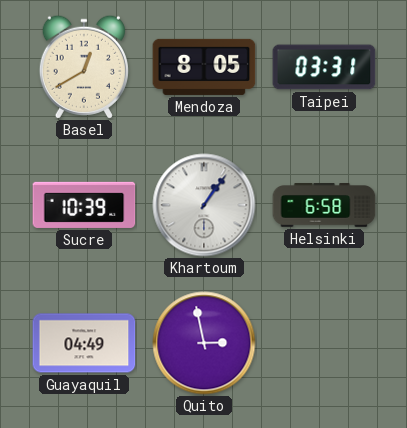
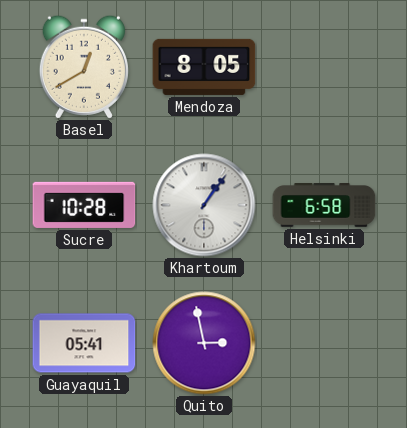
Taipei: 03:31 -> none
Sucre: 10:39 -> 10:28
Guayaquil: 04:49 -> 05:41
